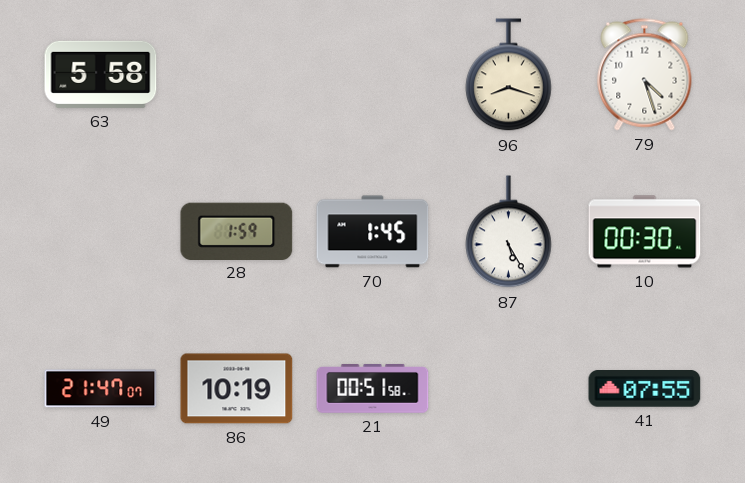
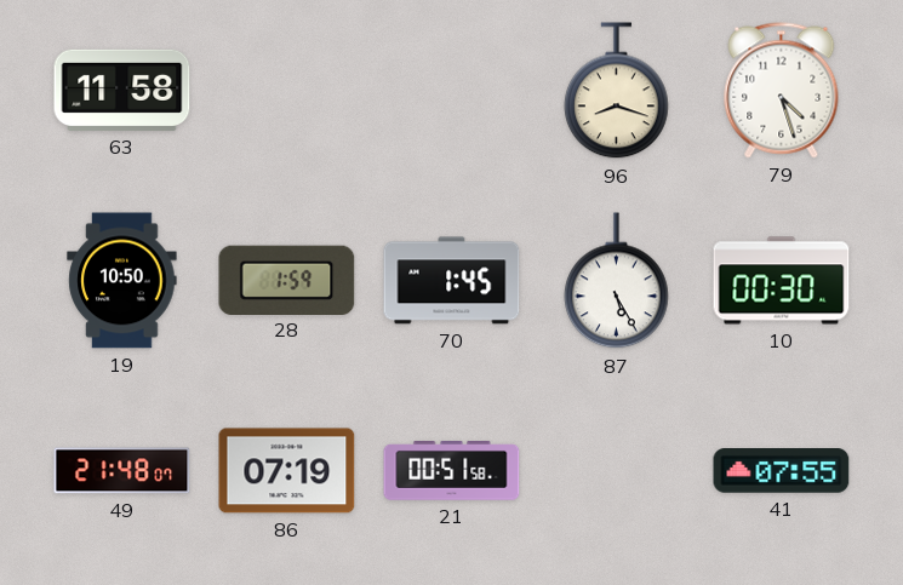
63: 5:58 -> 11:58
19: none -> 10:50
49: 21:47 -> 21:48
86: 10:19 -> 07:19
